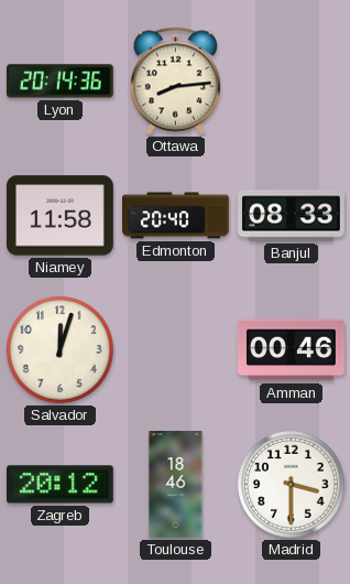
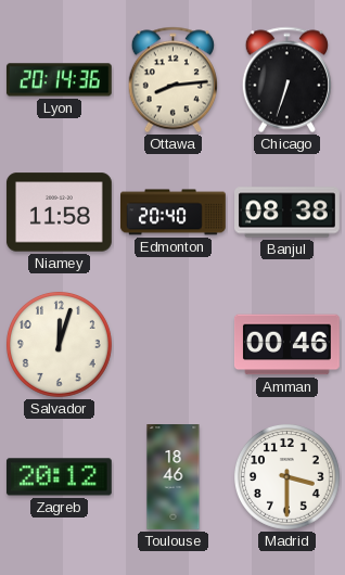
Chicago: none -> 6:33
Banjul: 08:33 -> 08:38
